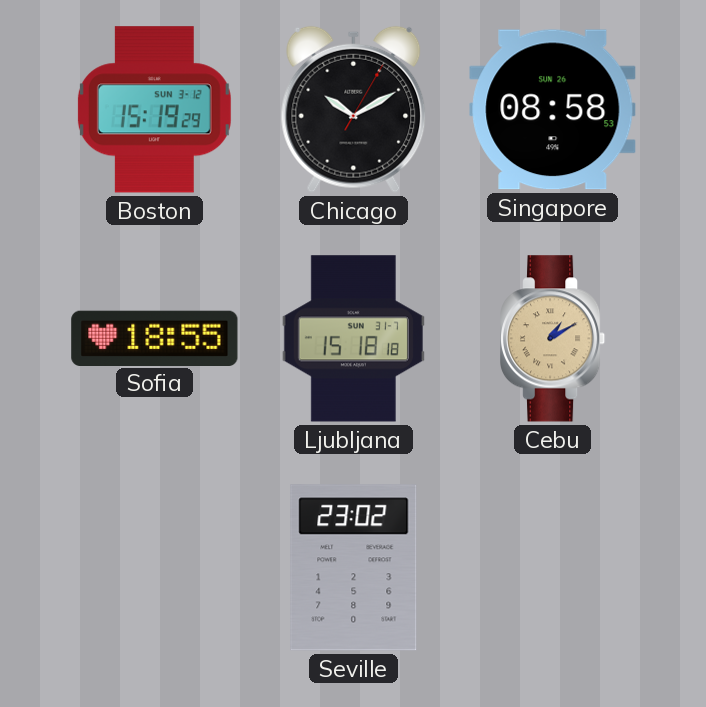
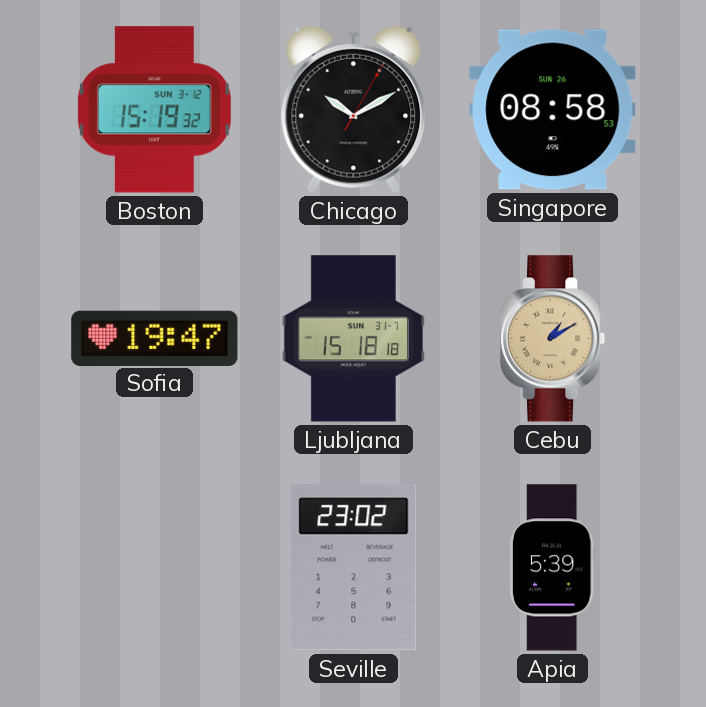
Boston: 15:19:29 -> 15:19:32
Sofia: 18:55 -> 19:47
Apia: none -> 5:39
